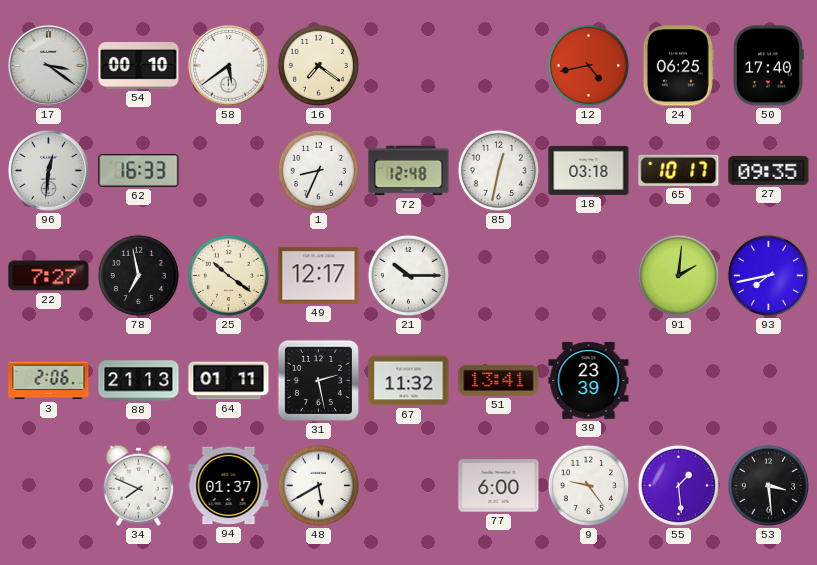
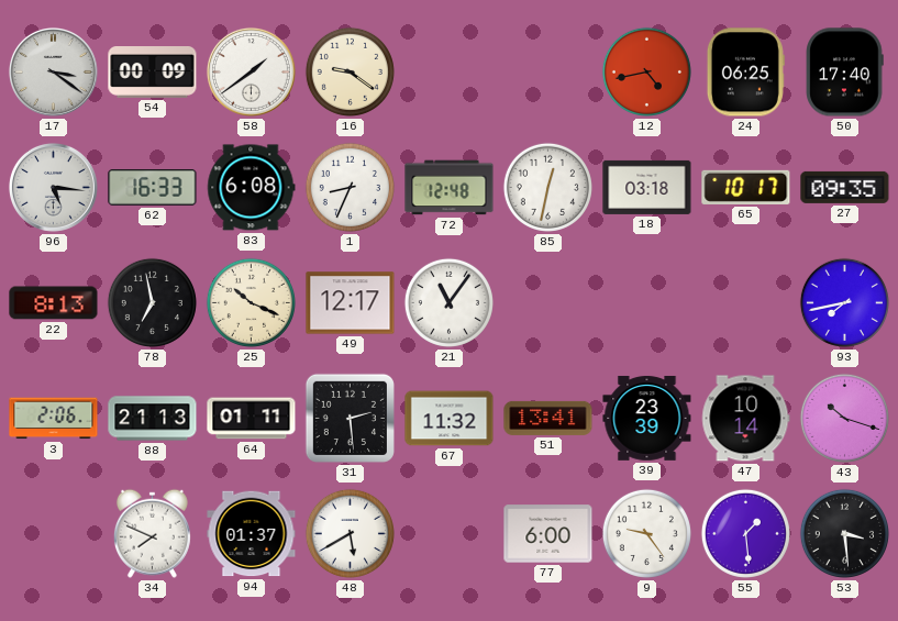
54: 00:10 -> 00:09
58: 5:39 -> 1:39
16: 7:21 -> 9:21
96: 12:31 -> 5:16
83: none -> 6:08
22: 7:27 -> 8:13
25: 10:21 -> 10:19
21: 10:15 -> 11:06
91: 2:01 -> none
31: 2:28 -> 2:29
47: none -> 10:14
43: none -> 10:18
